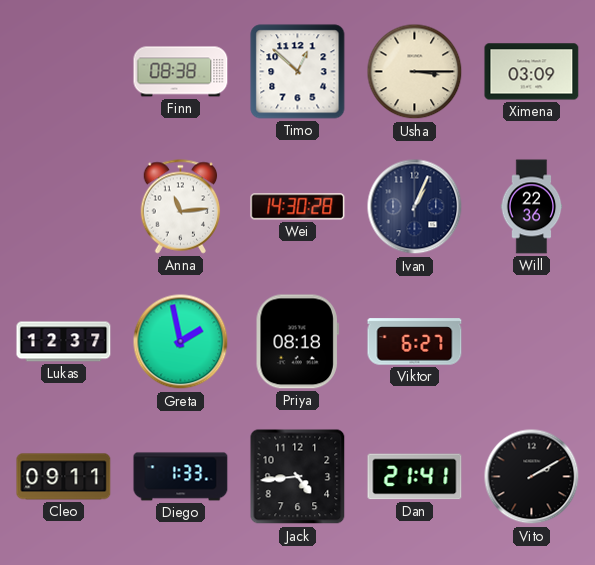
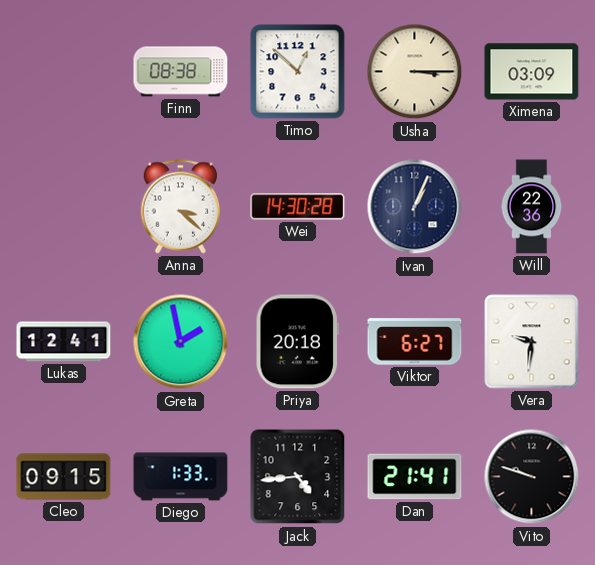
Anna: 11:14 -> 3:22
Lukas: 12:37 -> 12:41
Priya: 08:18 -> 20:18
Vera: none -> 9:31
Cleo: 09:11 -> 09:15
Vito: 2:10 -> 9:48
